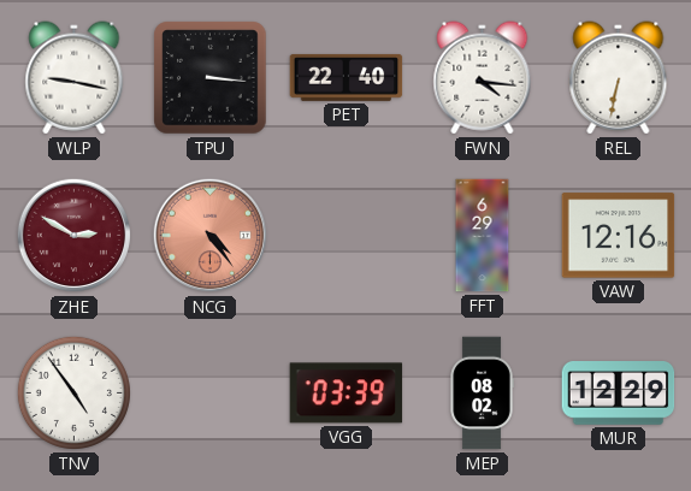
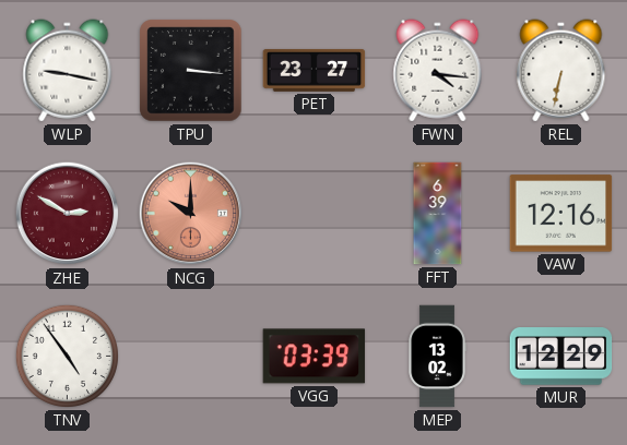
PET: 22:40 -> 23:27
NCG: 4:24 -> 10:00
FFT: 6:29 -> 6:39
MEP: 08:02 -> 13:02
